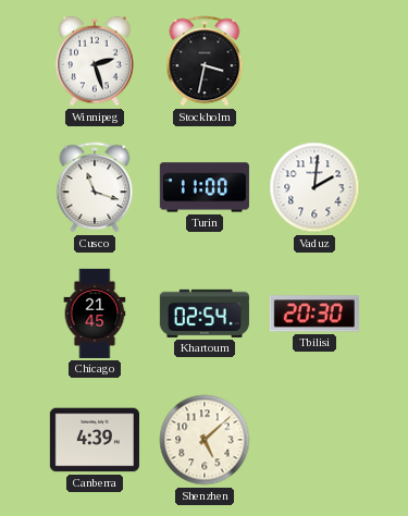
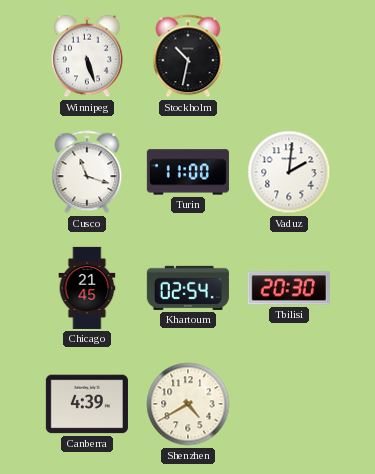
Winnipeg: 2:27 -> 5:27
Stockholm: 3:32 -> 10:32
Shenzhen: 5:08 -> 4:40
